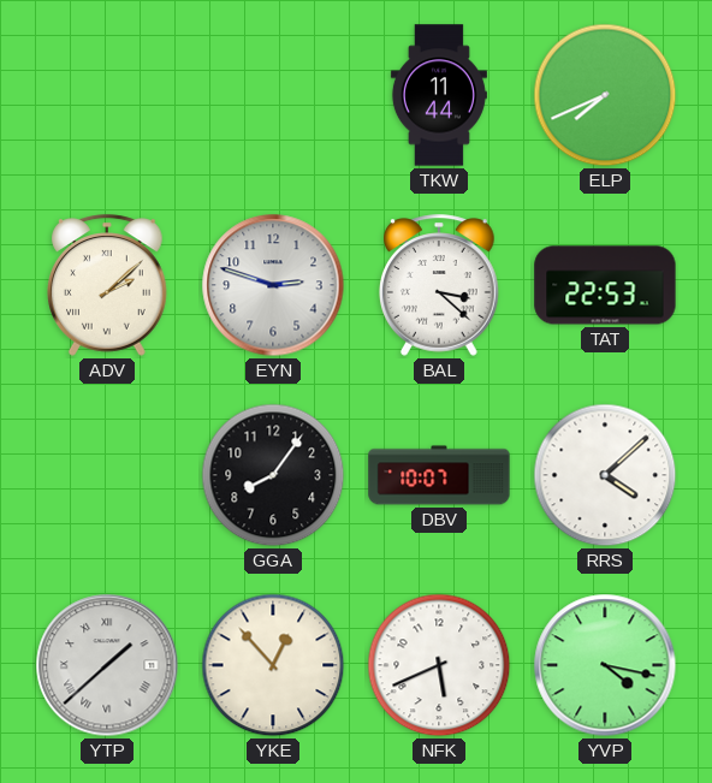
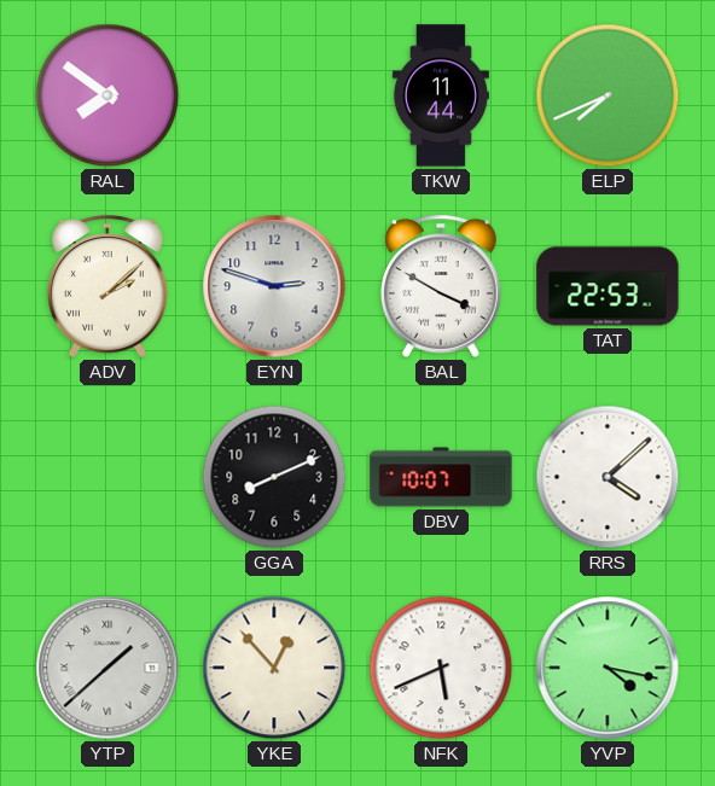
RAL: none -> 7:51
BAL: 3:22 -> 3:50
GGA: 8:06 -> 8:11
